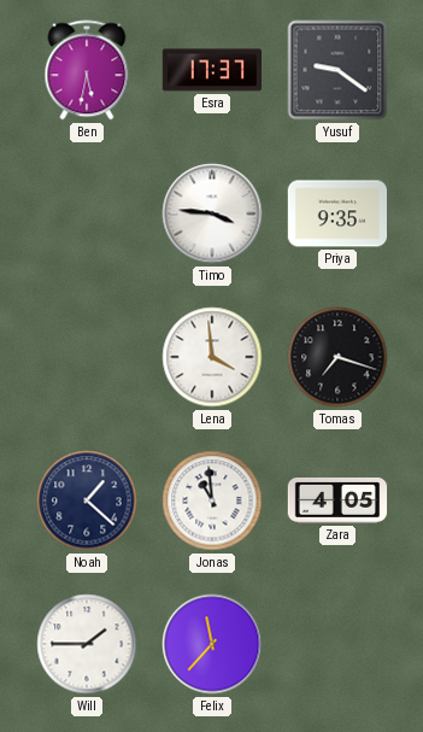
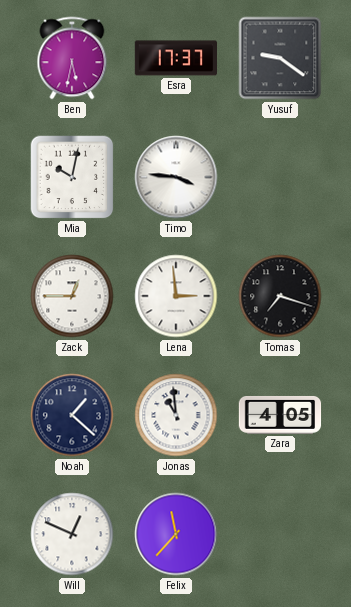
Mia: none -> 10:02
Priya: 9:35 -> none
Zack: none -> 12:45
Lena: 3:59 -> 2:59
Will: 1:45 -> 12:49
